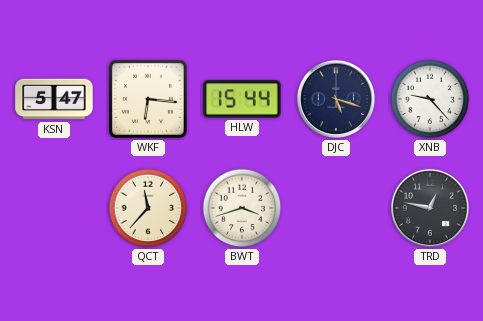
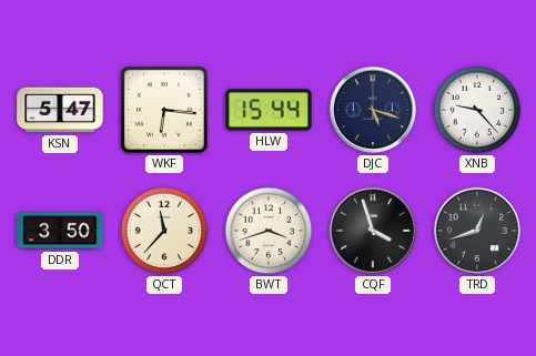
DDR: none -> 3:50
CQF: none -> 3:57
TRD: 12:47 -> 12:42
